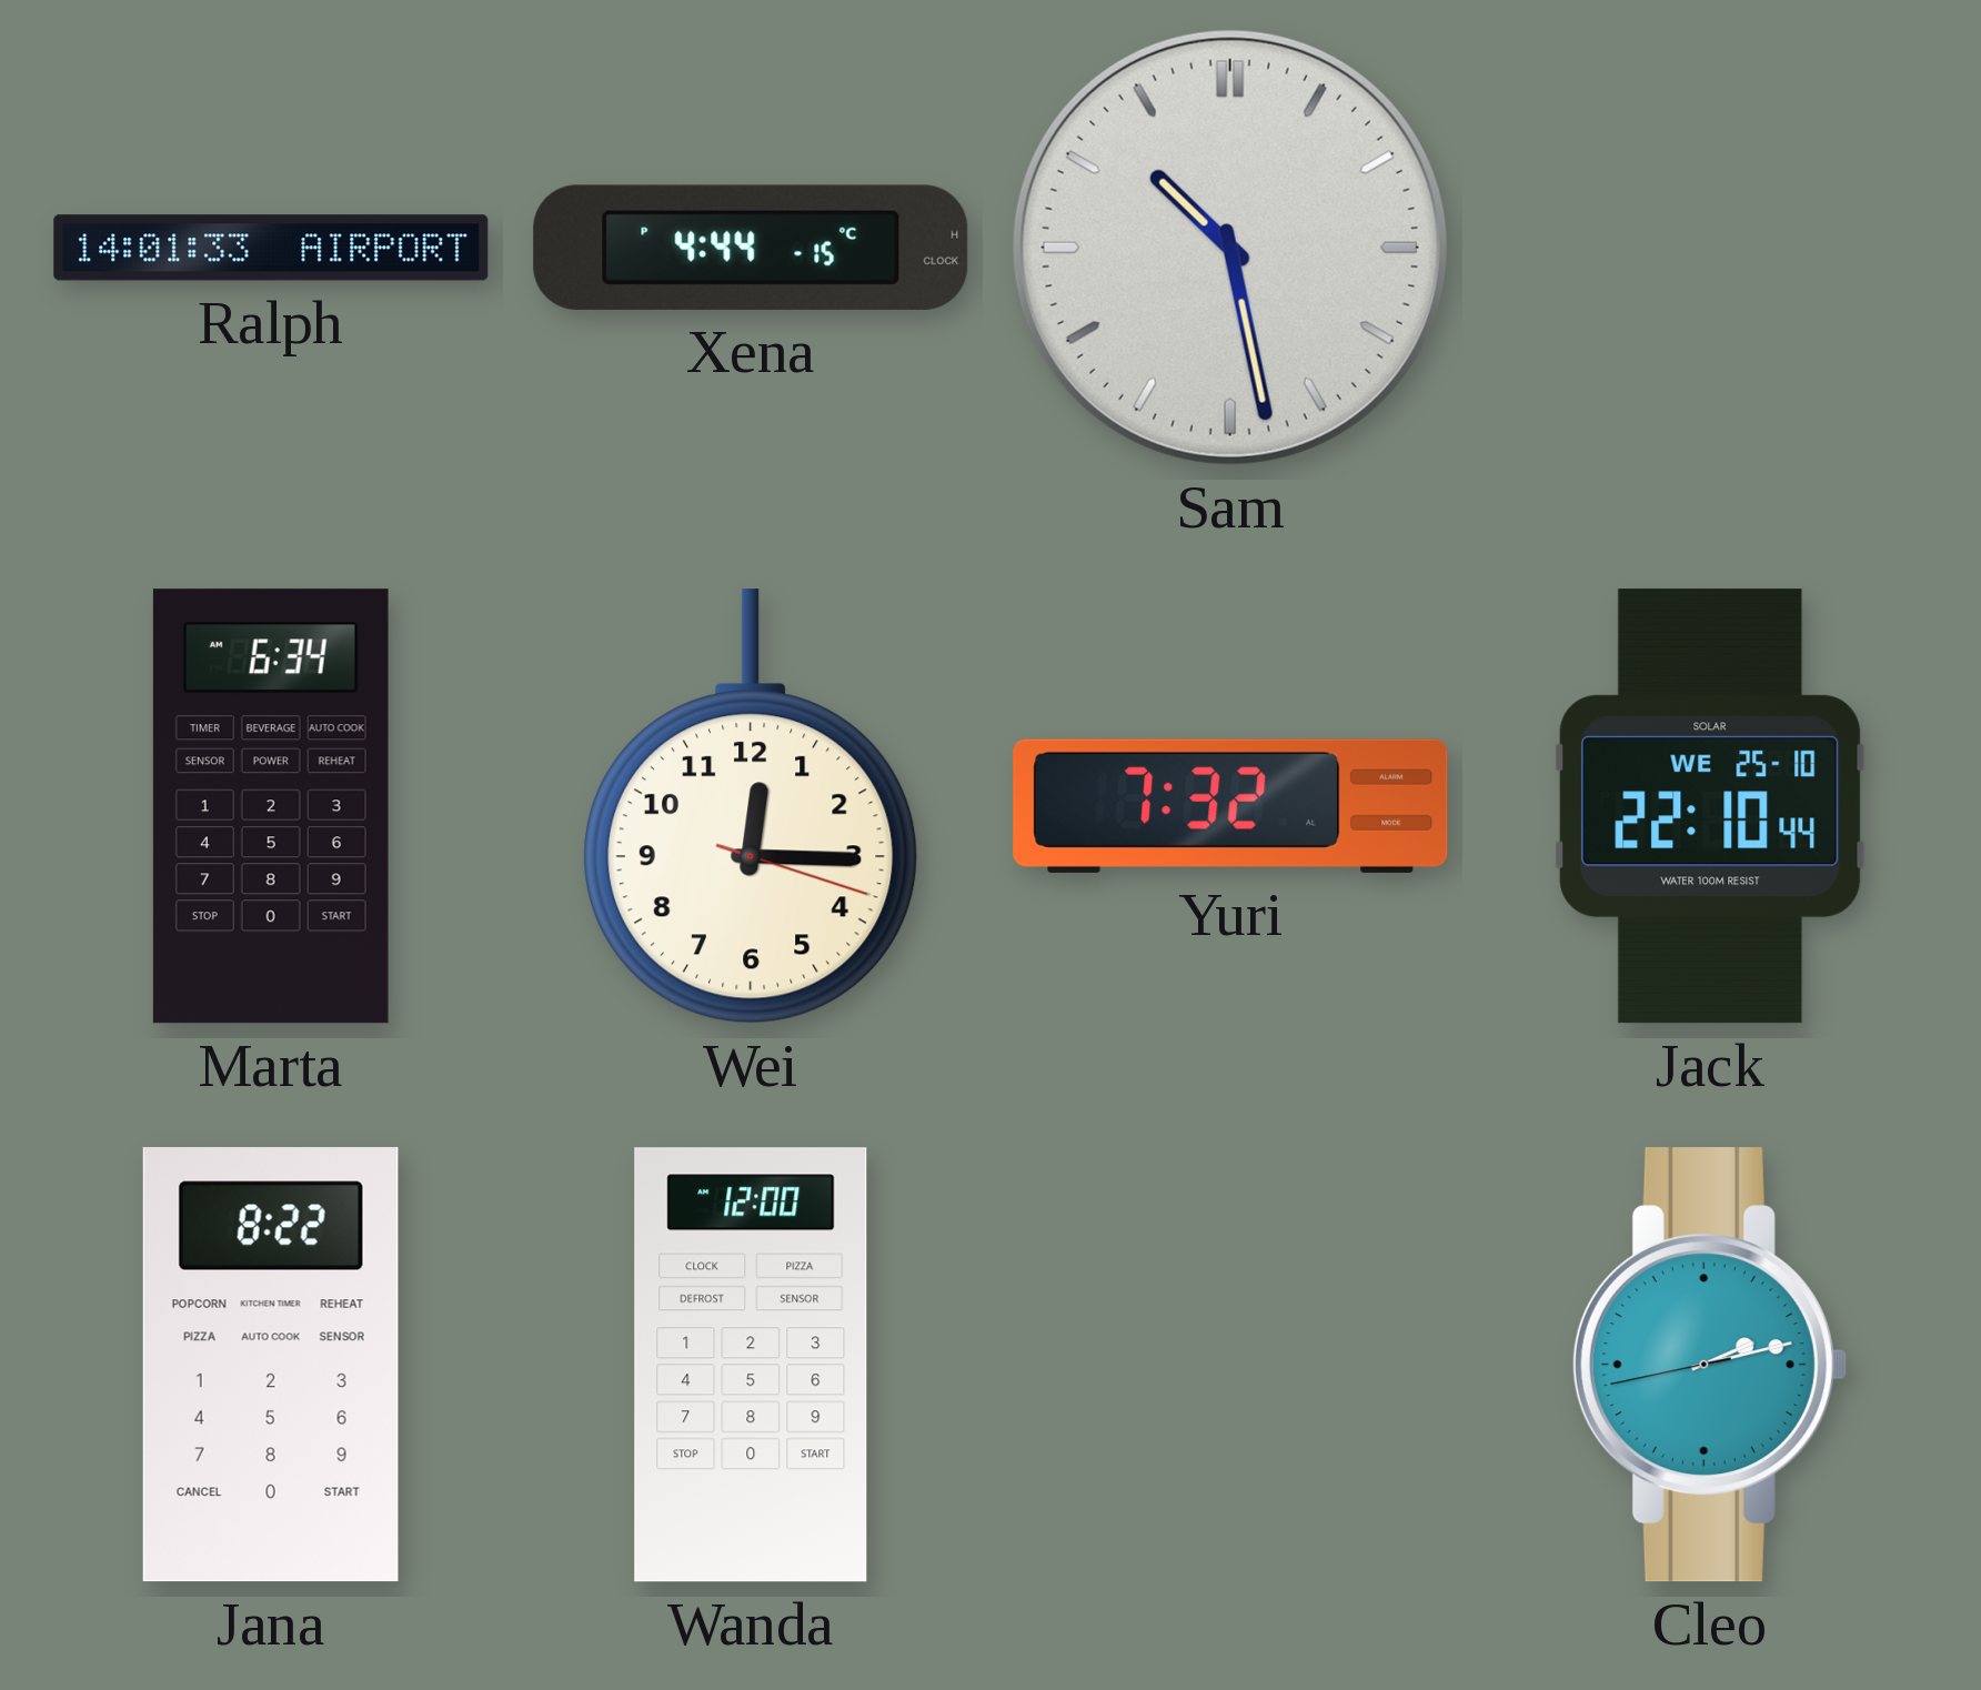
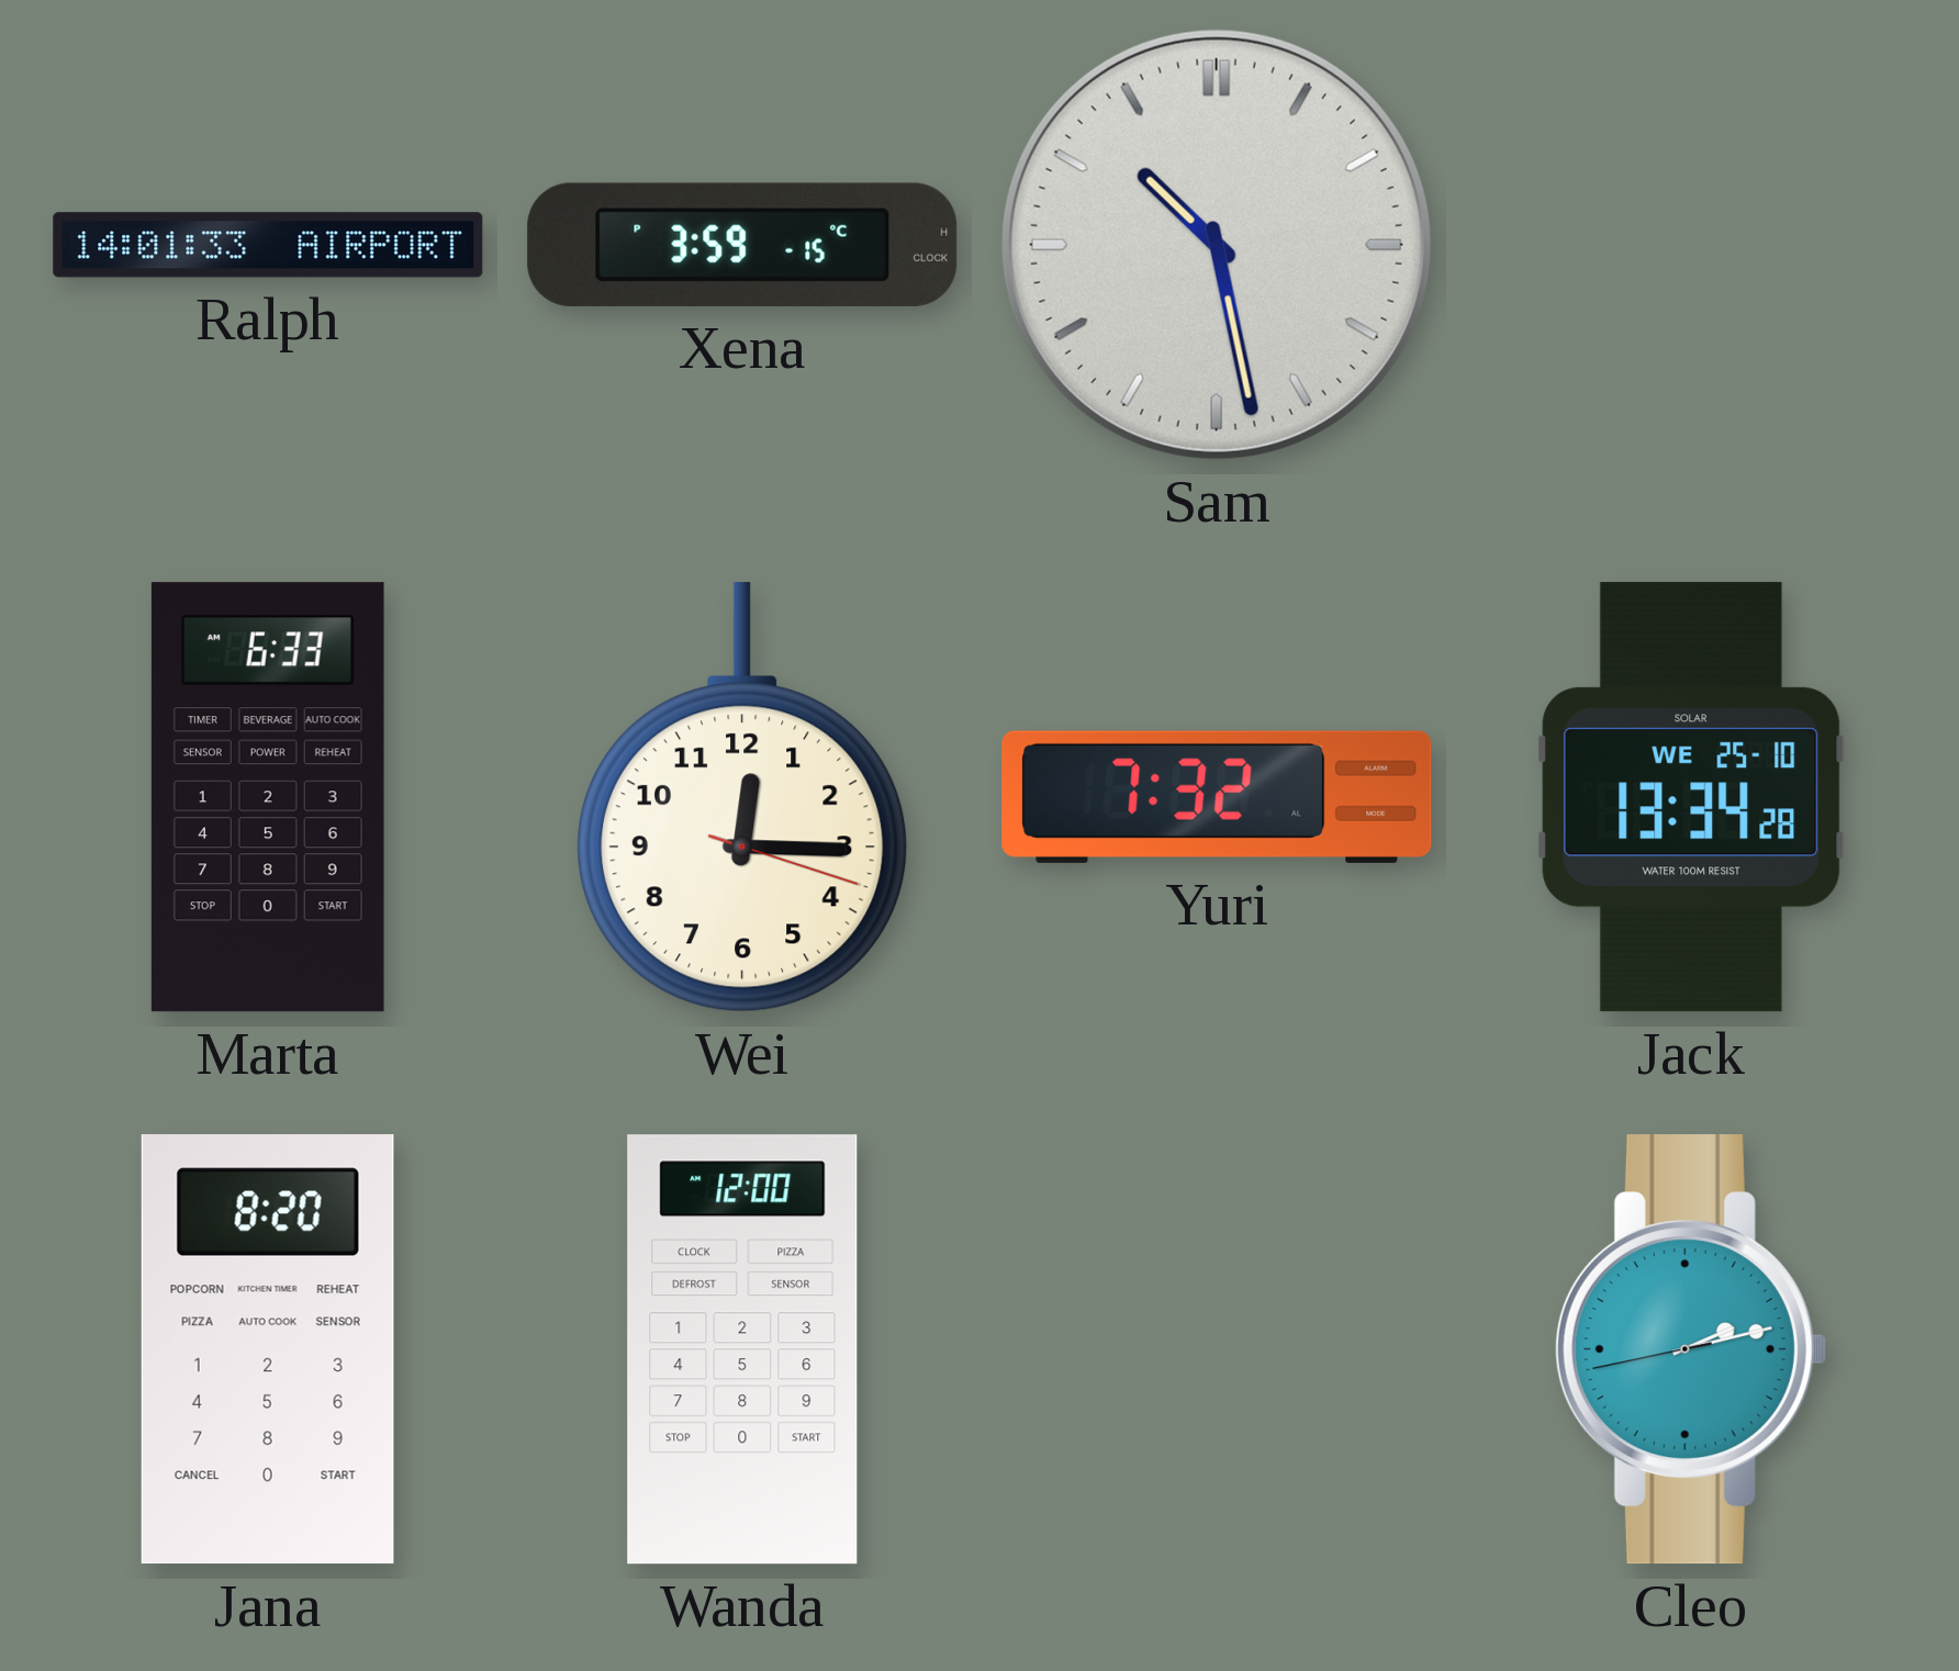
Xena: 4:44 -> 3:59
Marta: 6:34 -> 6:33
Jack: 22:10 -> 13:34
Jana: 8:22 -> 8:20
